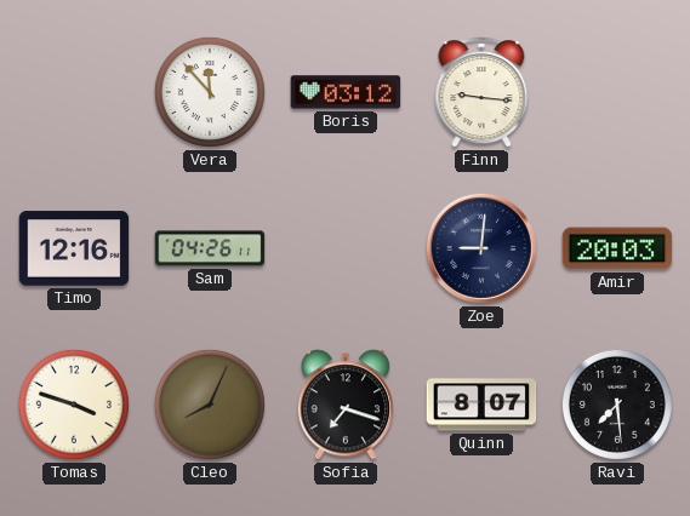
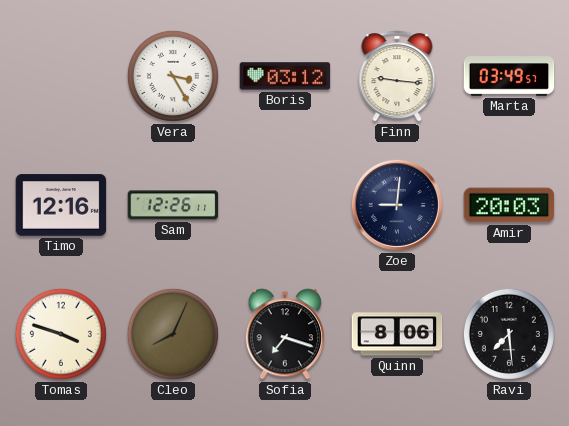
Vera: 11:53 -> 3:25
Marta: none -> 03:49
Sam: 04:26 -> 12:26
Quinn: 8:07 -> 8:06
